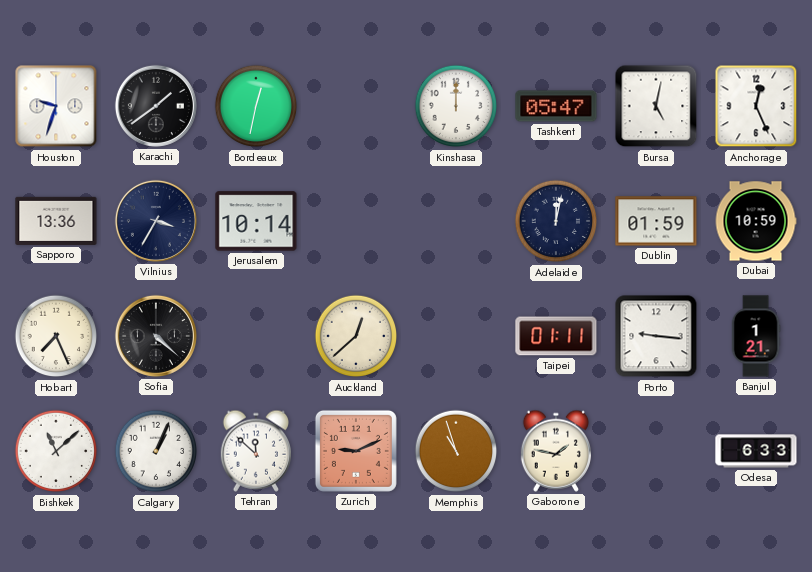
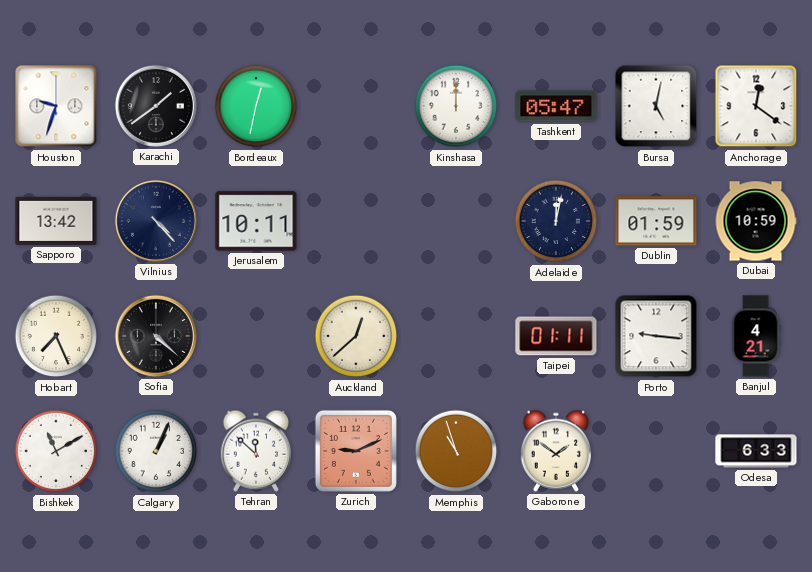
Anchorage: 12:26 -> 12:21
Sapporo: 13:36 -> 13:42
Vilnius: 3:35 -> 4:23
Jerusalem: 10:14 -> 10:11
Banjul: 1:21 -> 4:21
Bishkek: 11:08 -> 11:10
Gaborone: 1:47 -> 1:51
